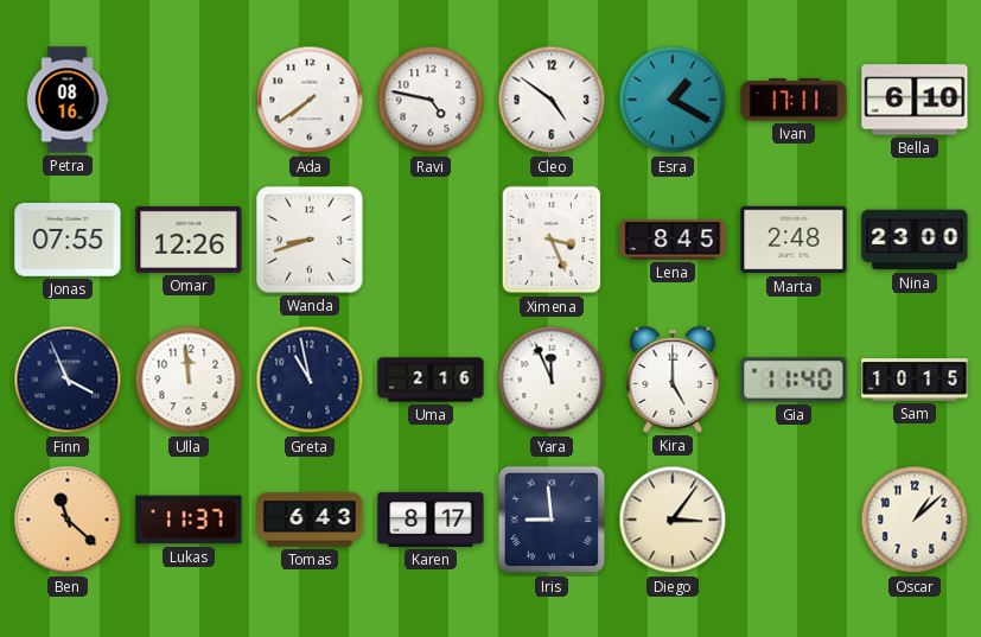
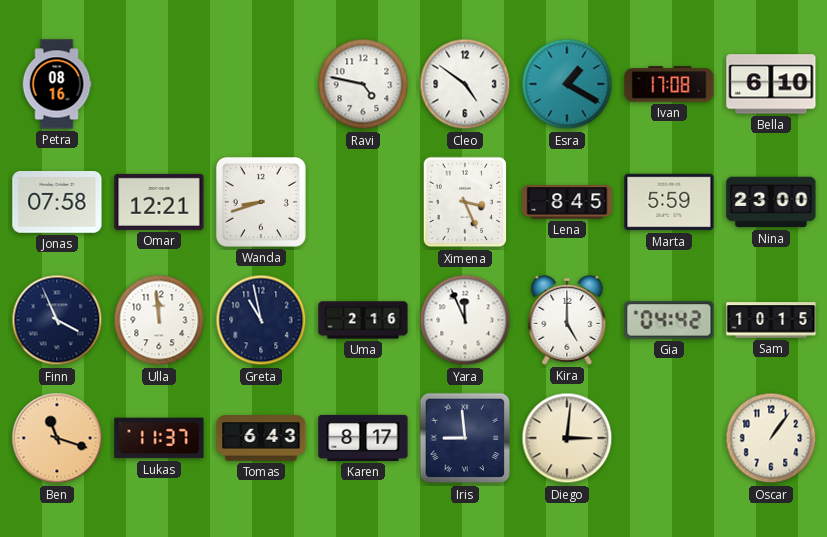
Ada: 7:39 -> none
Ivan: 17:11 -> 17:08
Jonas: 07:55 -> 07:58
Omar: 12:26 -> 12:21
Marta: 2:48 -> 5:59
Gia: 11:40 -> 04:42
Ben: 11:22 -> 11:18
Diego: 3:06 -> 3:01
Oscar: 1:08 -> 1:06
